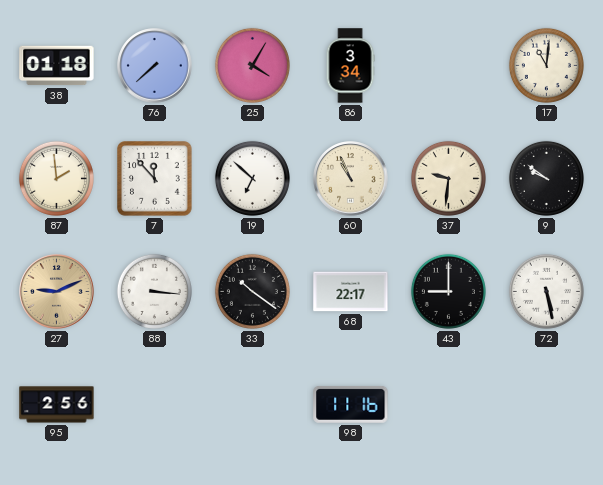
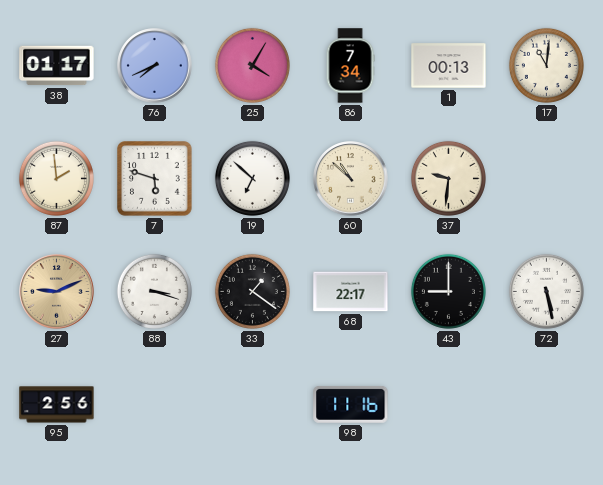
38: 01:18 -> 01:17
76: 7:38 -> 7:41
86: 3:34 -> 7:34
1: none -> 00:13
7: 11:53 -> 5:48
60: 10:56 -> 10:52
9: 9:51 -> none
88: 3:16 -> 3:18
33: 10:21 -> 1:21
